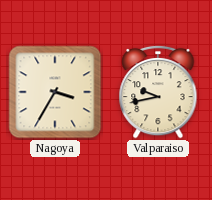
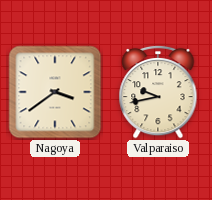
Nagoya: 3:35 -> 3:39
